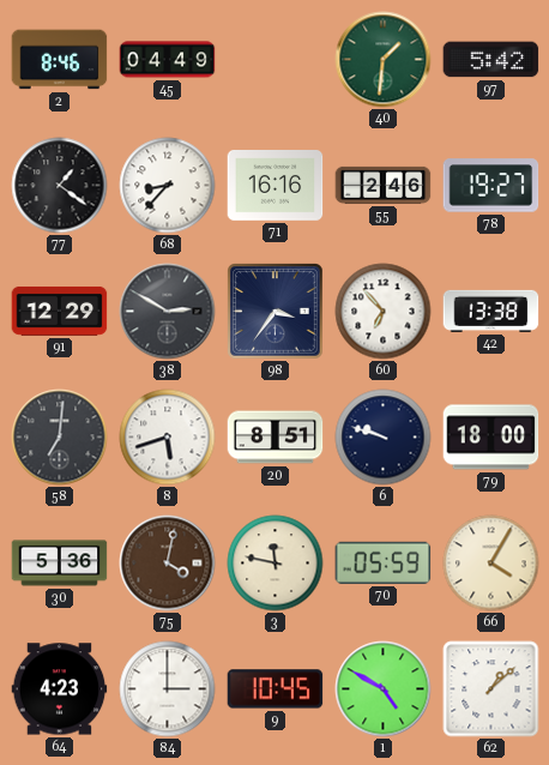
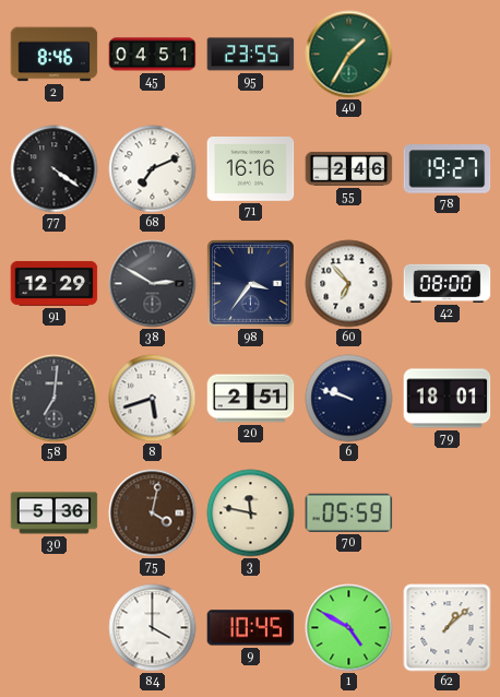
45: 04:49 -> 04:51
95: none -> 23:55
40: 1:31 -> 1:35
97: 5:42 -> none
77: 1:21 -> 4:21
68: 8:37 -> 7:11
42: 13:38 -> 08:00
20: 8:51 -> 2:51
79: 18:00 -> 18:01
66: 4:05 -> none
64: 4:23 -> none
84: 3:00 -> 4:00
